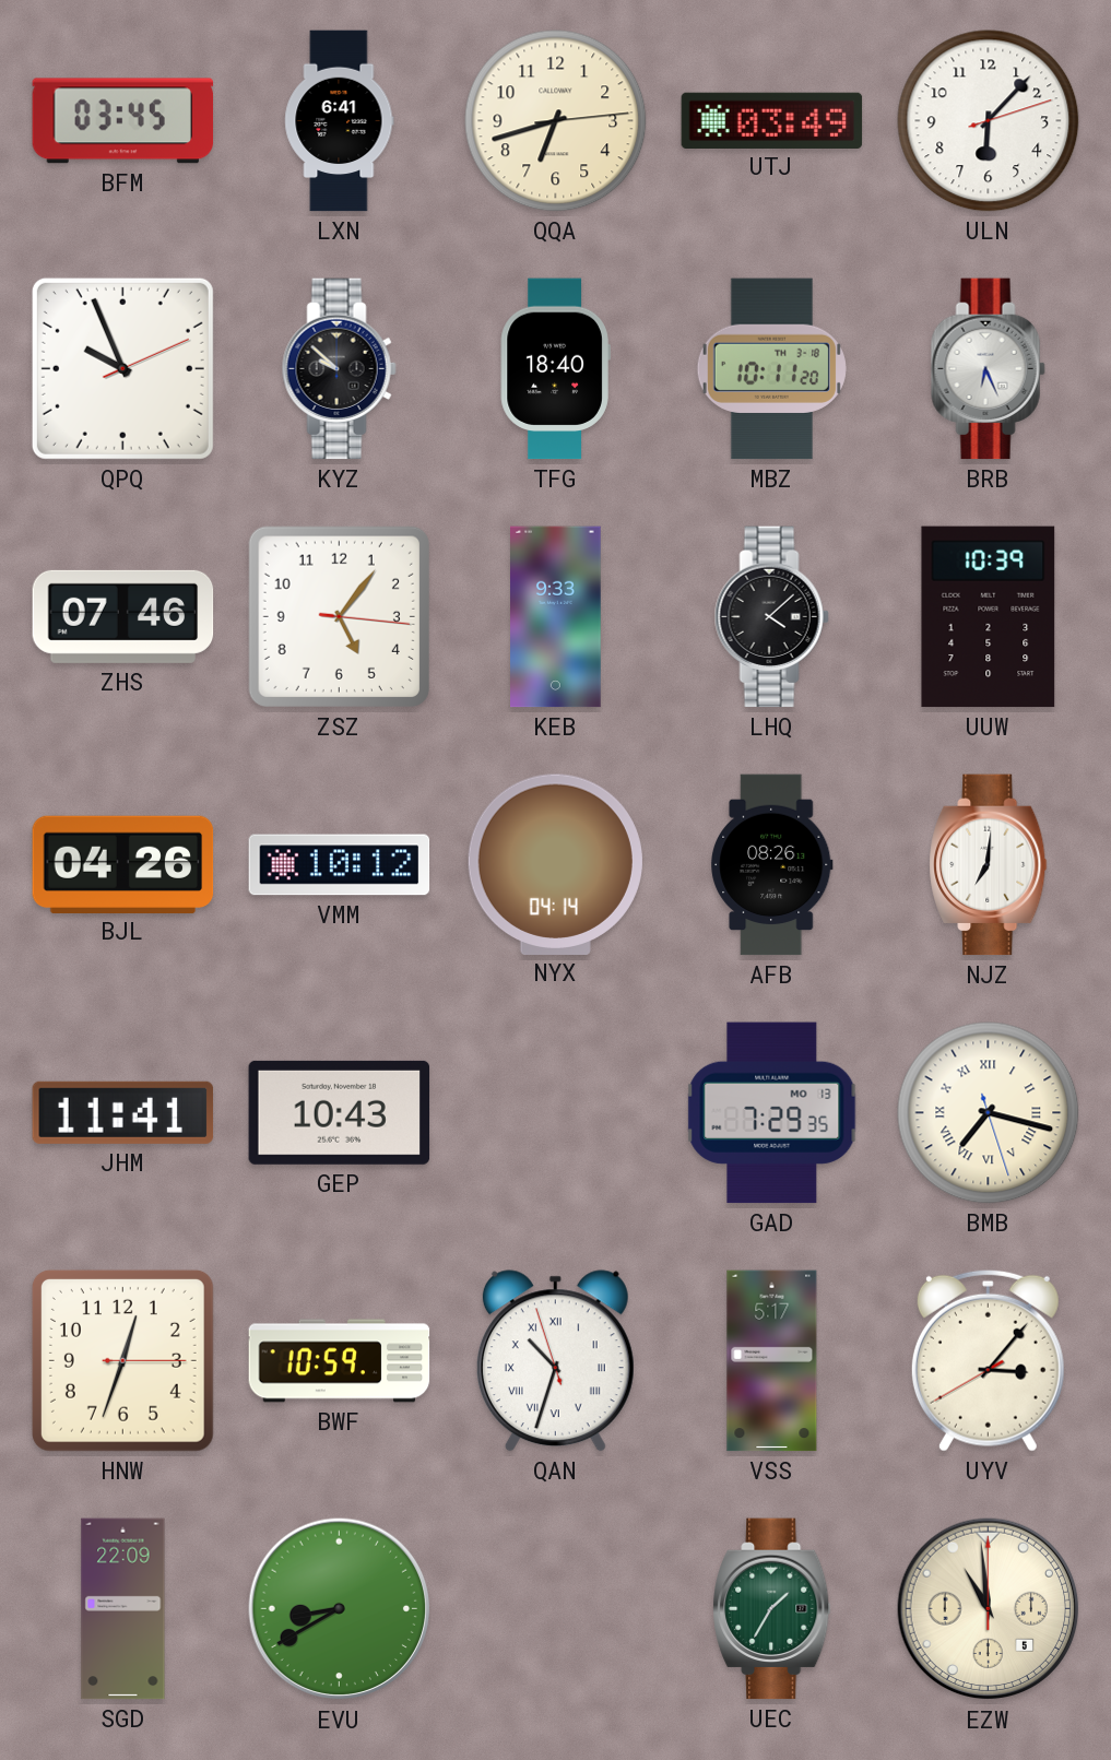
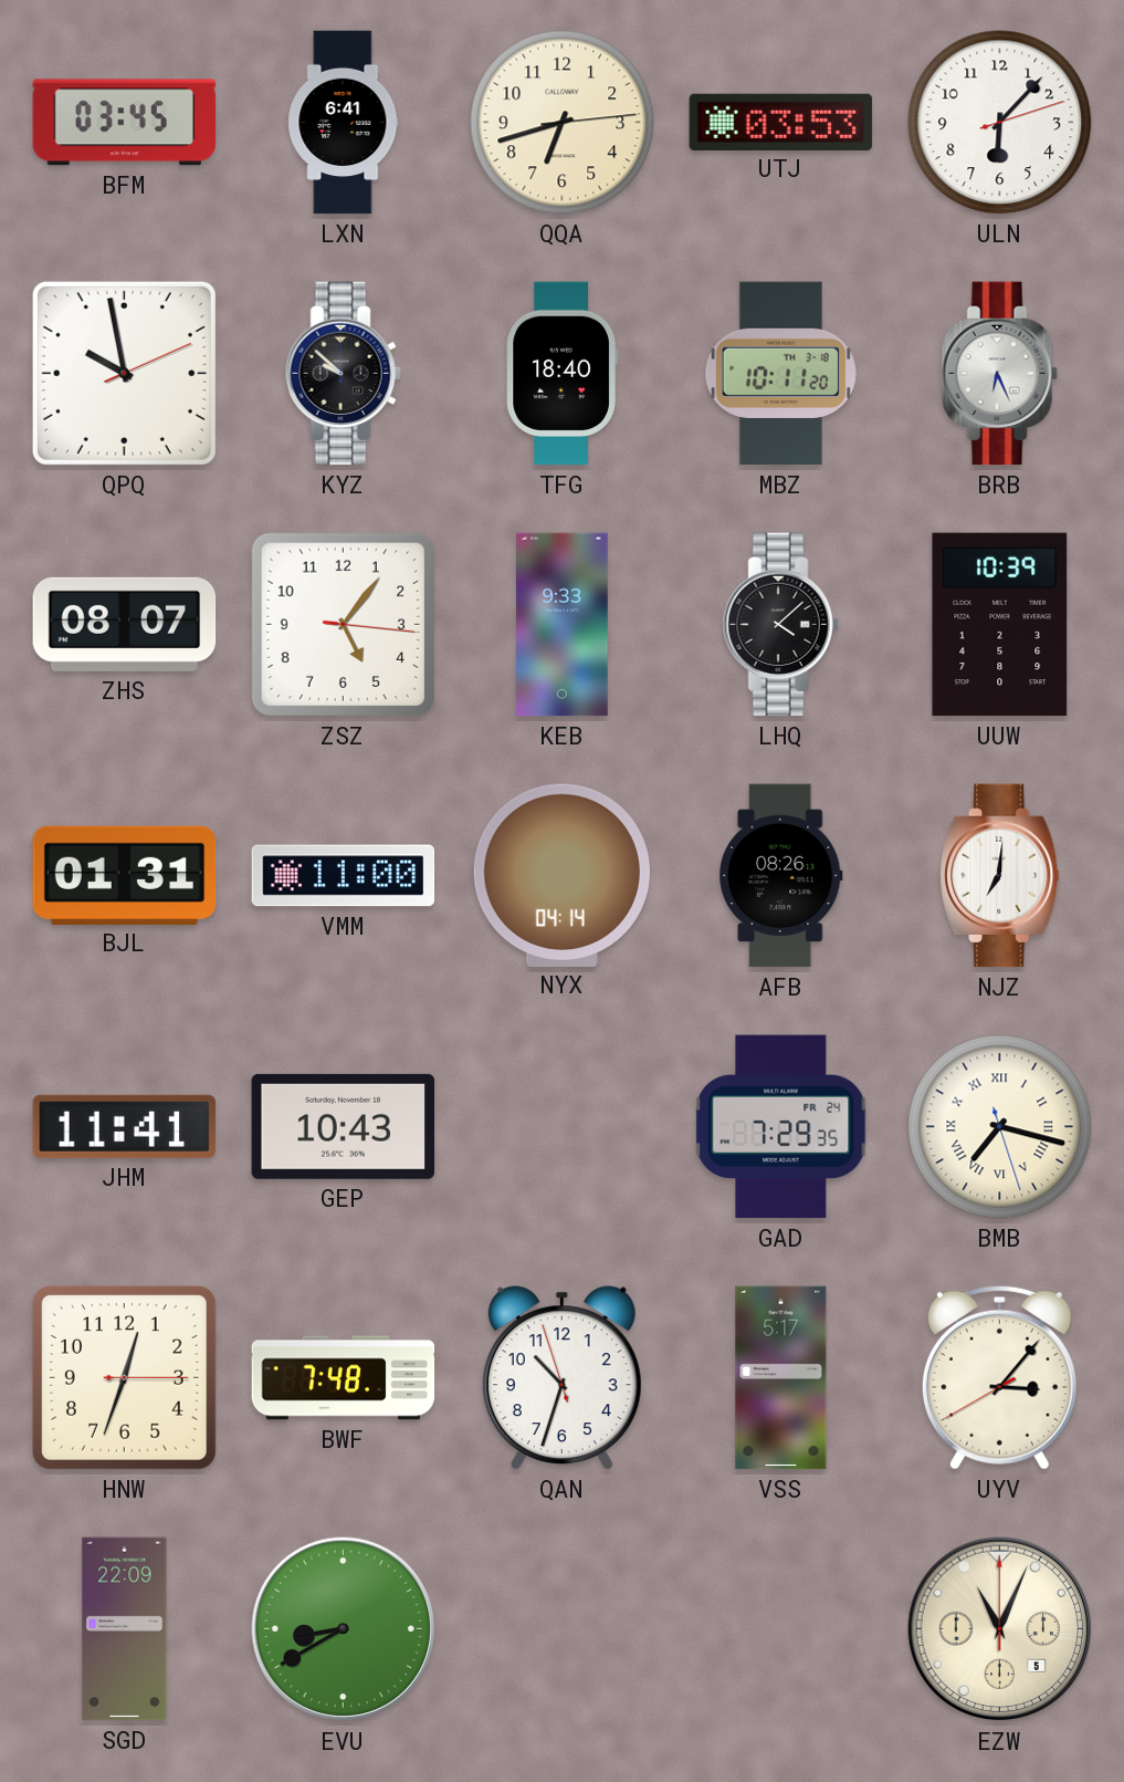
UTJ: 03:49 -> 03:53
QPQ: 9:56 -> 9:58
ZHS: 07:46 -> 08:07
BJL: 04:26 -> 01:31
VMM: 10:12 -> 11:00
GAD date: MO 13 -> FR 24
BWF: 10:59 -> 7:48
QAN numerals: Roman -> Arabic
UEC: 1:35 -> none
EZW: 10:59 -> 11:04
